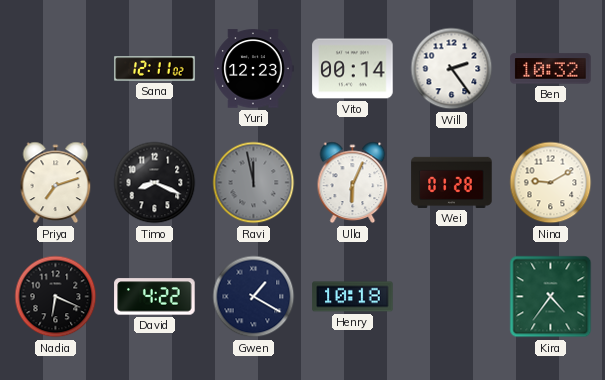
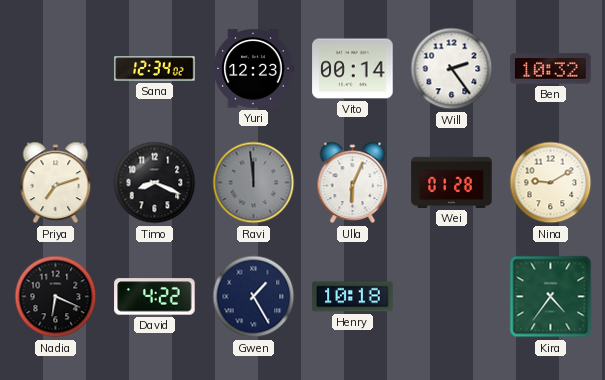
Sana: 12:11 -> 12:34
Ravi: 11:58 -> 11:59
Gwen: 1:20 -> 1:25
